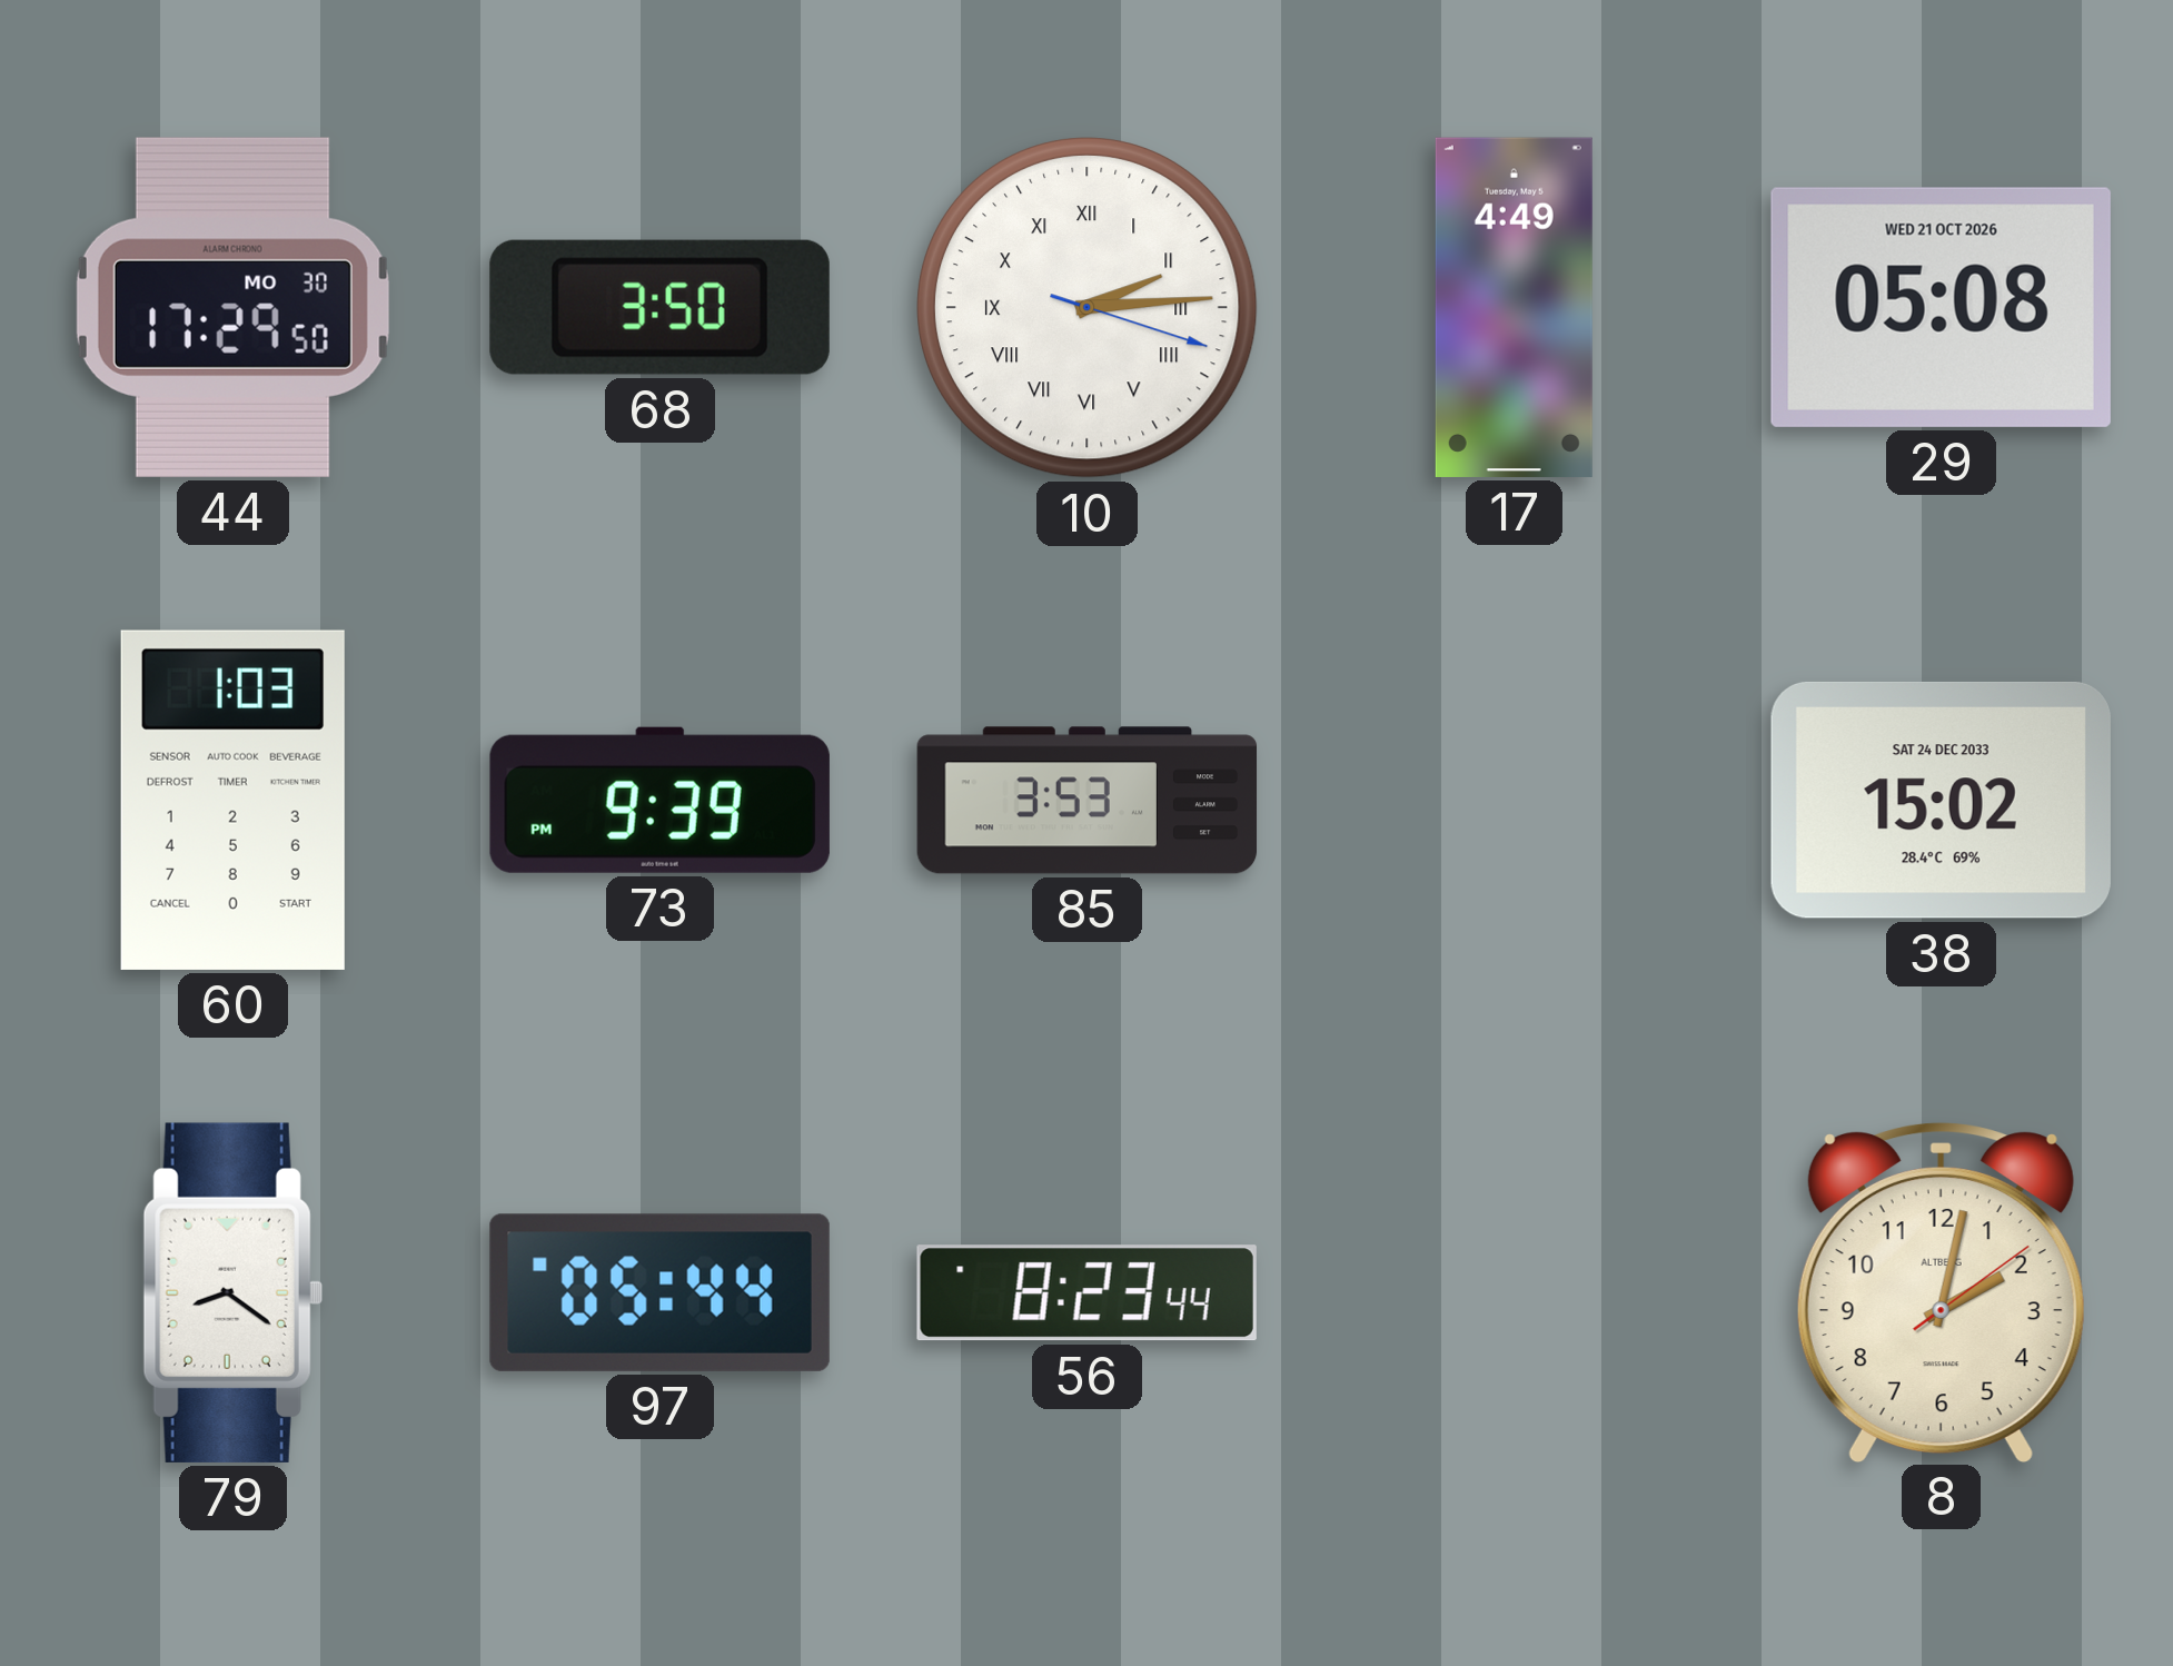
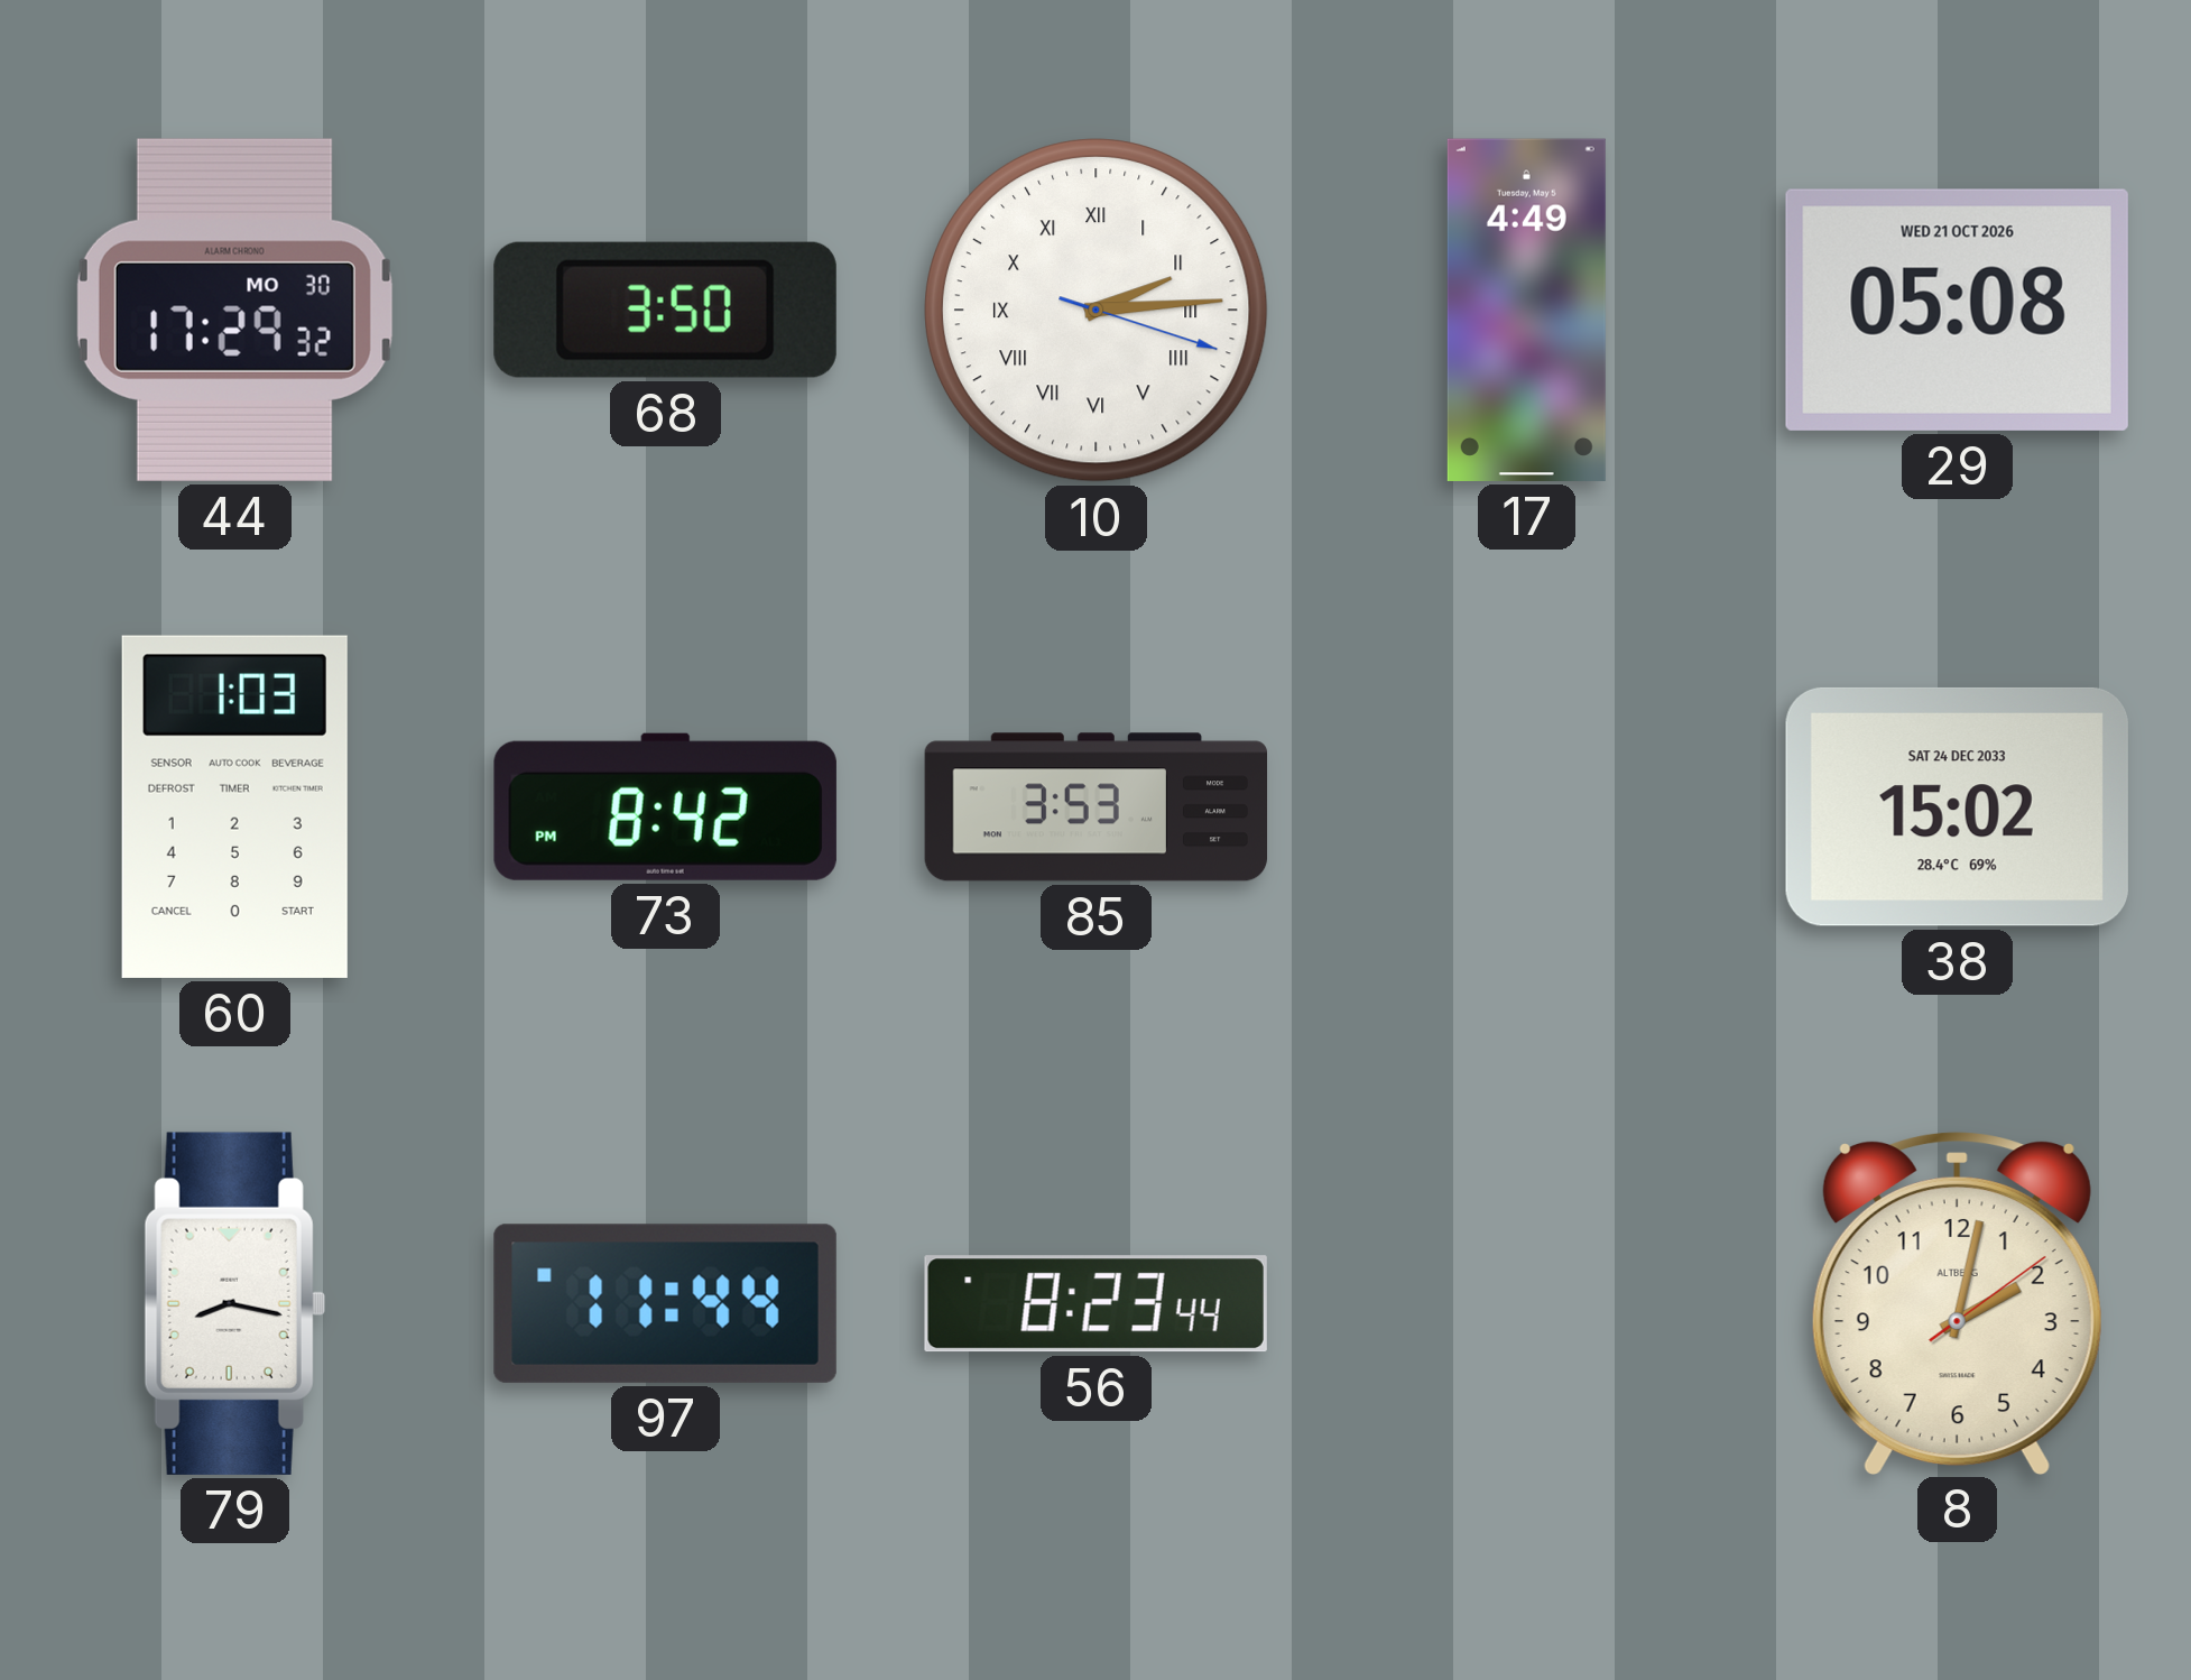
44: 17:29:50 -> 17:29:32
73: 9:39 -> 8:42
79: 8:21 -> 8:17
97: 05:44 -> 11:44
